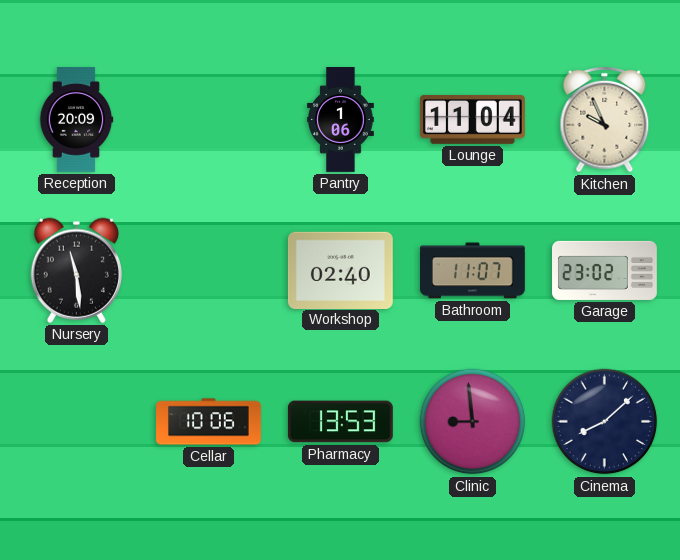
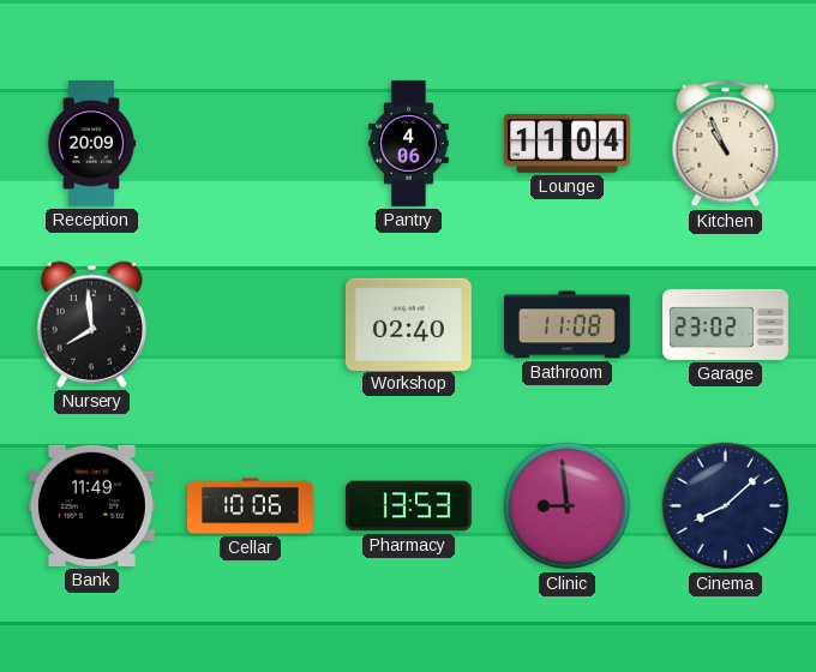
Pantry: 1:06 -> 4:06
Kitchen: 9:56 -> 10:56
Nursery: 11:29 -> 7:59
Bathroom: 11:07 -> 11:08
Bank: none -> 11:49
